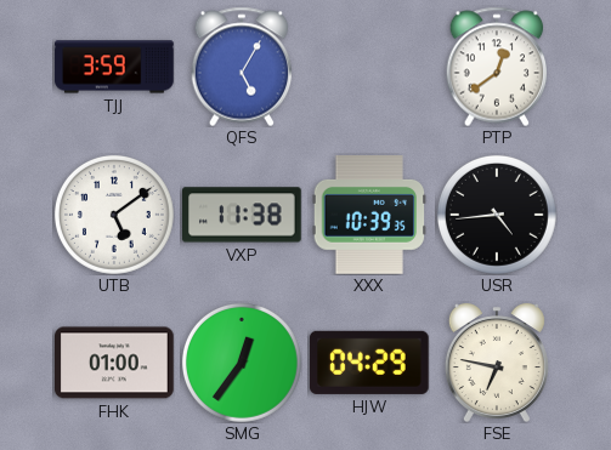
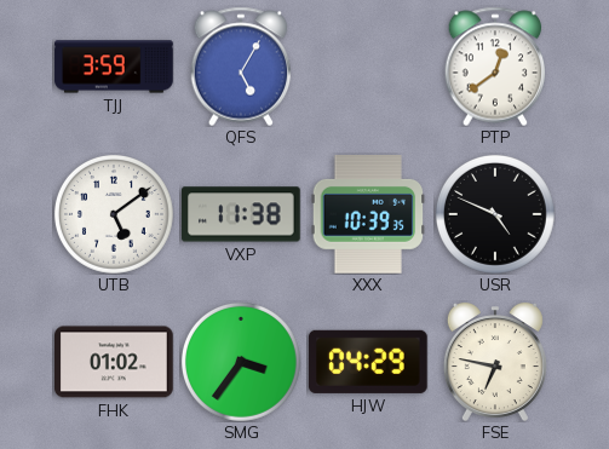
USR: 4:44 -> 4:49
FHK: 01:00 -> 01:02
SMG: 12:36 -> 3:36
